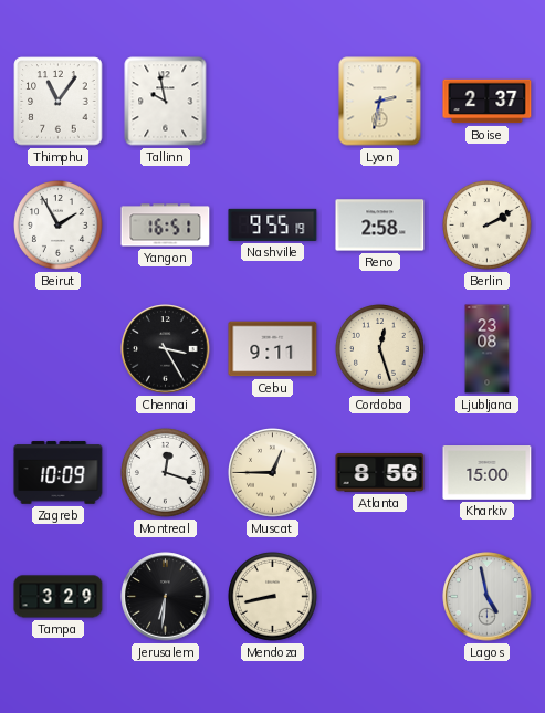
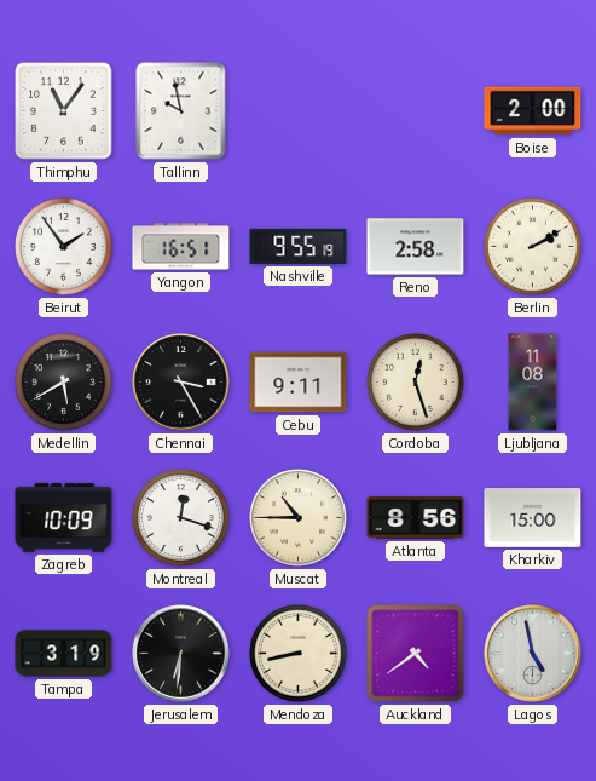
Lyon: 2:32 -> none
Boise: 2:37 -> 2:00
Beirut: 1:55 -> 1:54
Medellin: none -> 5:40
Ljubljana: 23:08 -> 11:08
Muscat: 12:45 -> 10:45
Tampa: 3:29 -> 3:19
Auckland: none -> 4:39
